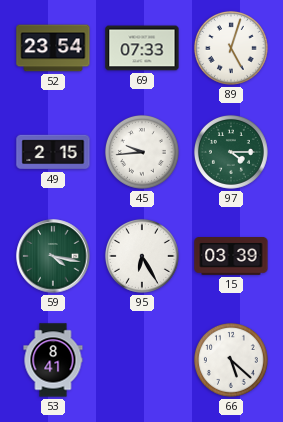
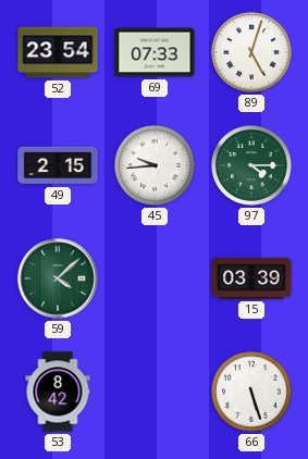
59: 4:17 -> 4:08
95: 6:25 -> none
53: 8:41 -> 8:42
66: 5:22 -> 5:27
